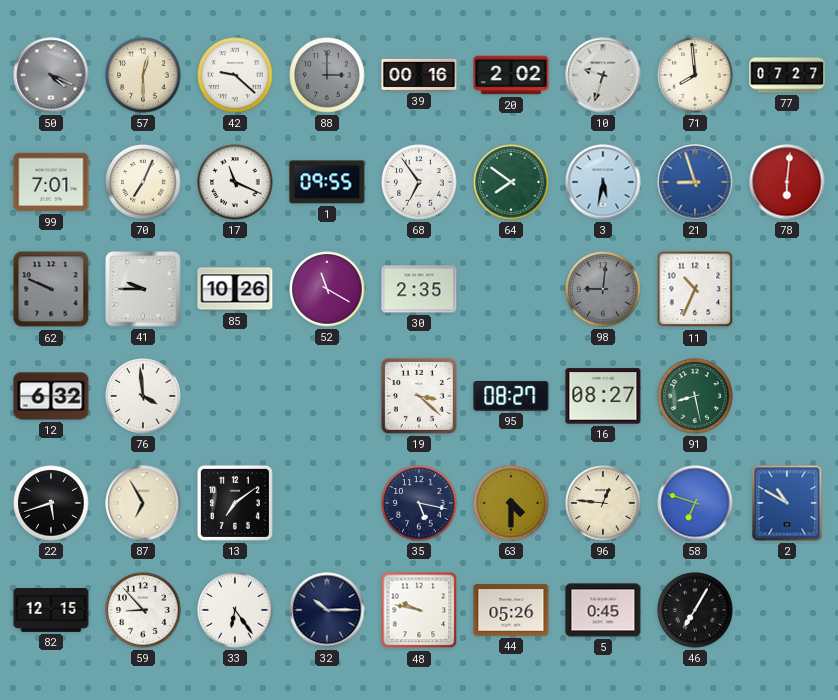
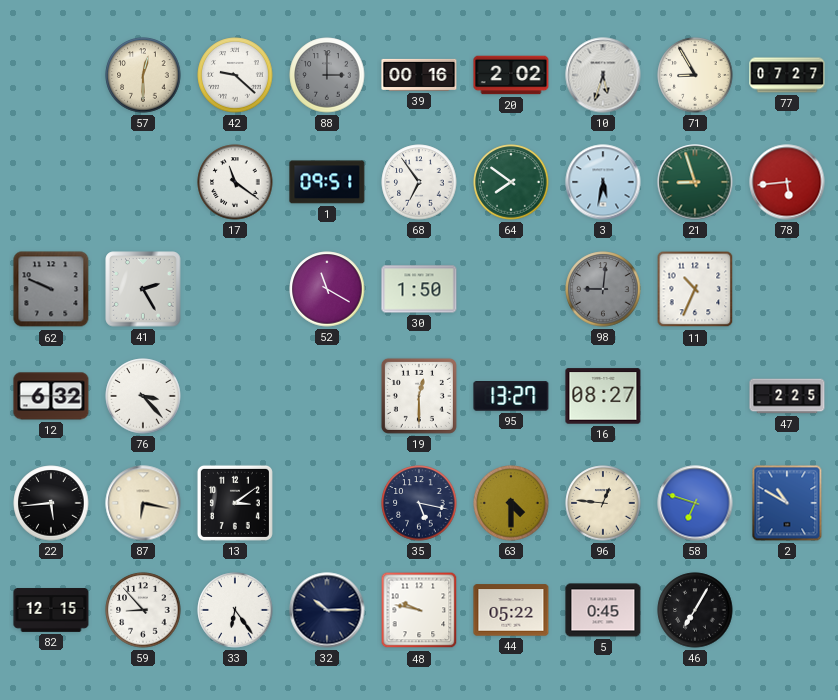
50: 4:19 -> none
10: 9:33 -> 5:33
71: 7:59 -> 8:55
99: 7:01 -> none
70: 7:04 -> none
17: 11:19 -> 11:21
1: 09:55 -> 09:51
21 dial: blue -> green
78: 6:01 -> 5:44
41: 9:45 -> 2:25
85: 10:26 -> none
30: 2:35 -> 1:50
76: 3:59 -> 3:23
19: 3:22 -> 12:30
95: 08:27 -> 13:27
91: 8:28 -> none
47: none -> 2:25
22: 5:42 -> 5:44
87: 6:55 -> 6:17
13: 7:09 -> 3:09
44: 05:26 -> 05:22
